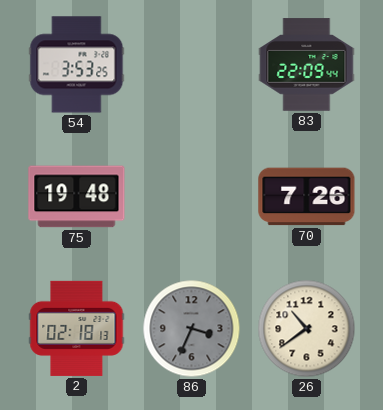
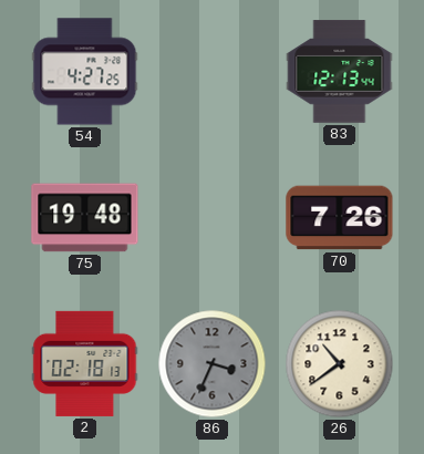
54: 3:53 -> 4:27
83: 22:09 -> 12:13
